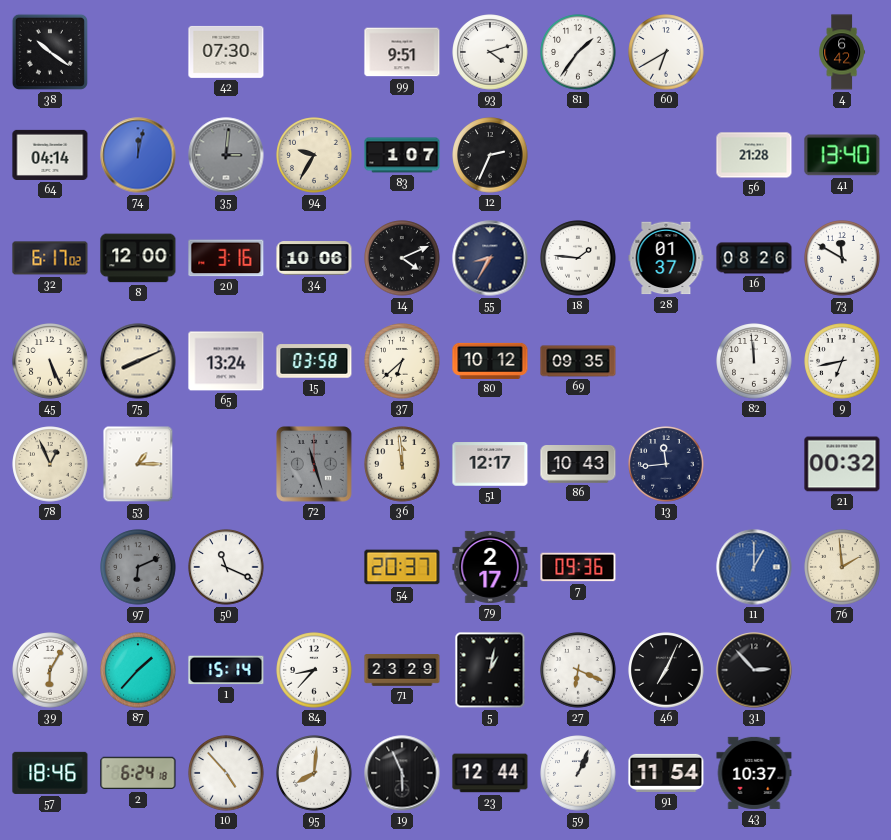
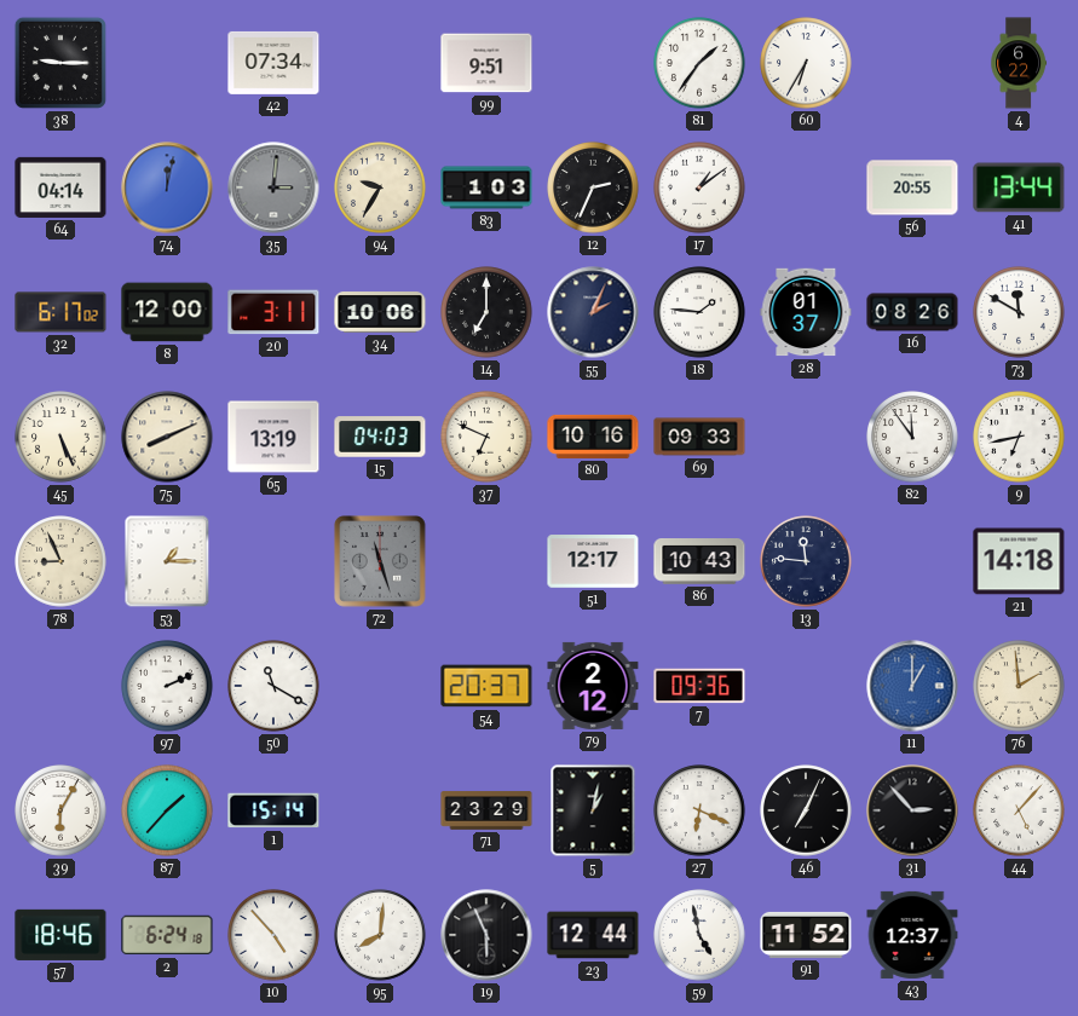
38: 10:21 -> 9:15
42: 07:30 -> 07:34
93: 4:12 -> none
60: 6:40 -> 6:35
4: 6:42 -> 6:22
83: 1:07 -> 1:03
17: none -> 1:09
56: 21:28 -> 20:55
41: 13:40 -> 13:44
20: 3:16 -> 3:11
14: 4:11 -> 7:00
55: 8:35 -> 2:04
65: 13:24 -> 13:19
15: 03:58 -> 04:03
37: 6:38 -> 6:49
80: 10:12 -> 10:16
69: 09:35 -> 09:33
82: 11:59 -> 11:54
78: 12:56 -> 8:56
36: 11:59 -> none
13: 11:44 -> 11:46
21: 00:32 -> 14:18
97: 6:11 -> 2:11
97 dial: grey -> white
50: 11:19 -> 11:20
79: 2:17 -> 2:12
84: 8:37 -> none
44: none -> 5:07
59: 1:04 -> 4:58
91: 11:54 -> 11:52
43: 10:37 -> 12:37
